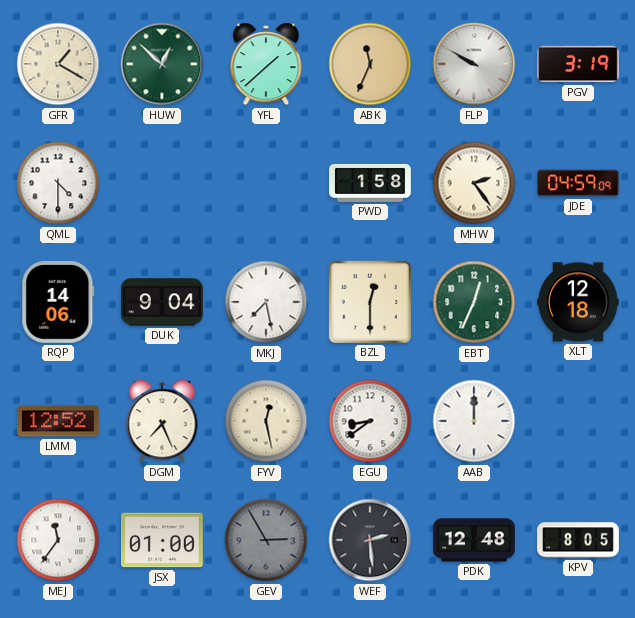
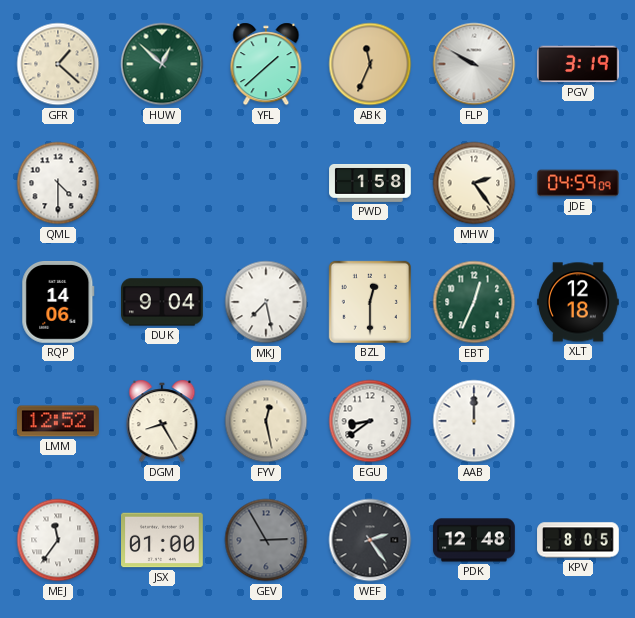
GFR: 1:20 -> 1:22
DGM: 7:26 -> 8:25
WEF: 2:29 -> 2:24
